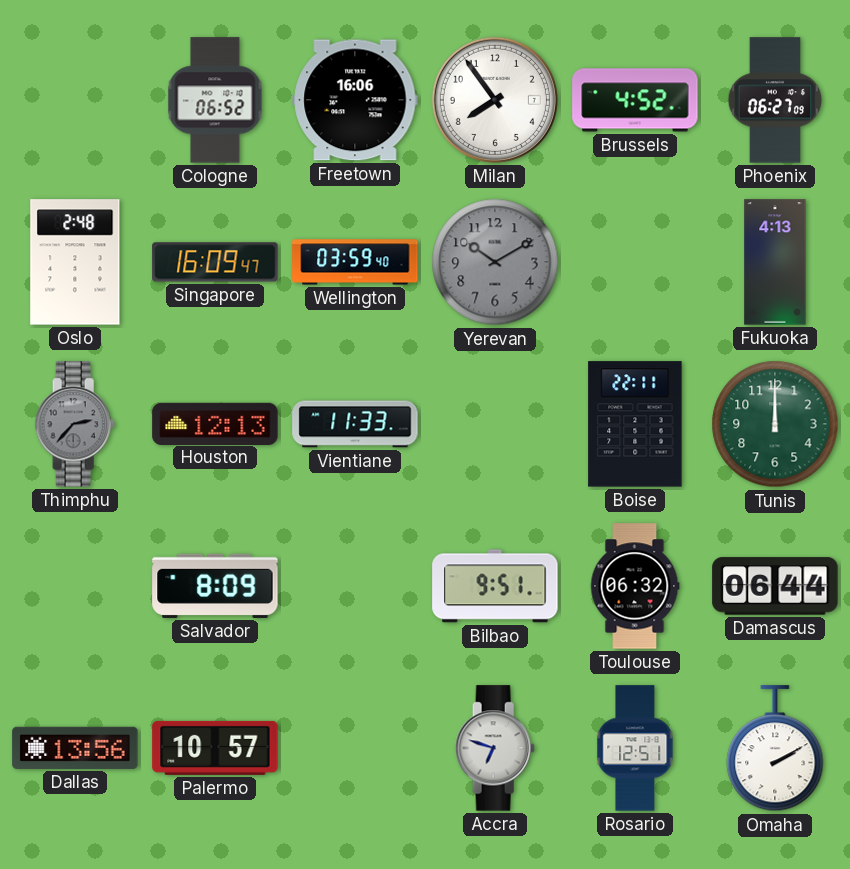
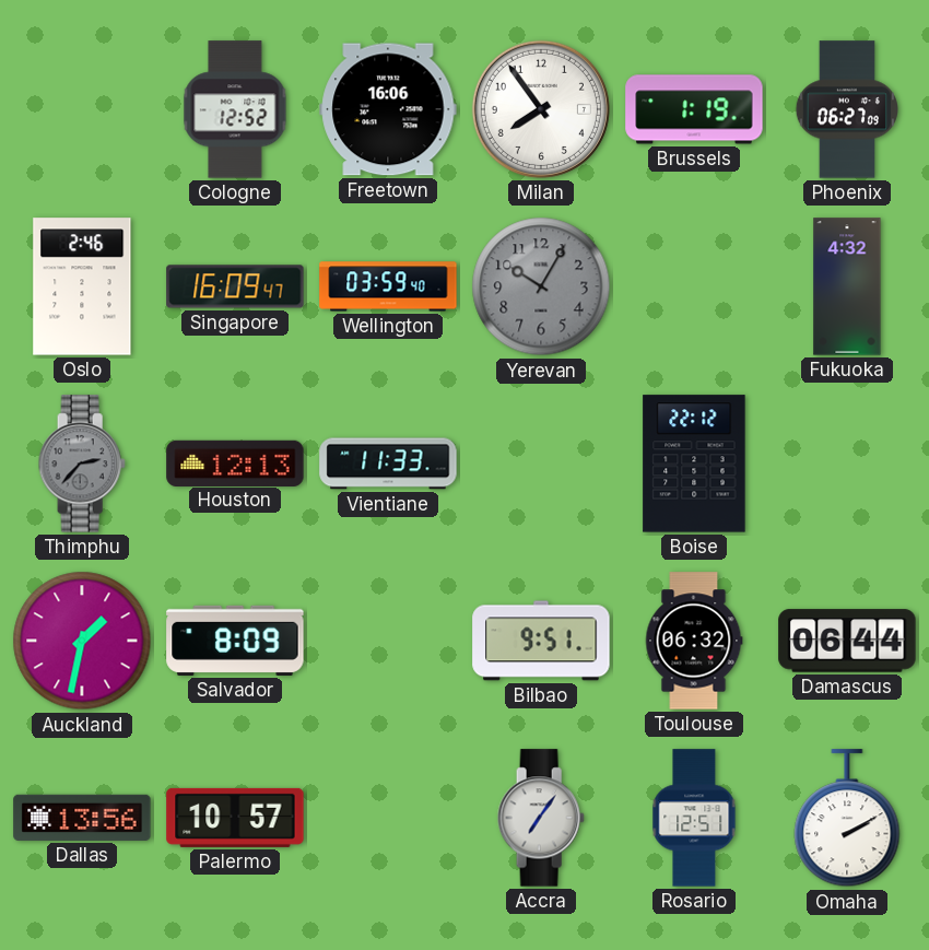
Cologne: 06:52 -> 12:52
Brussels: 4:52 -> 1:19
Oslo: 2:48 -> 2:46
Yerevan: 10:10 -> 10:05
Fukuoka: 4:13 -> 4:32
Boise: 22:11 -> 22:12
Tunis: 12:00 -> none
Auckland: none -> 1:32
Accra: 6:48 -> 7:06
